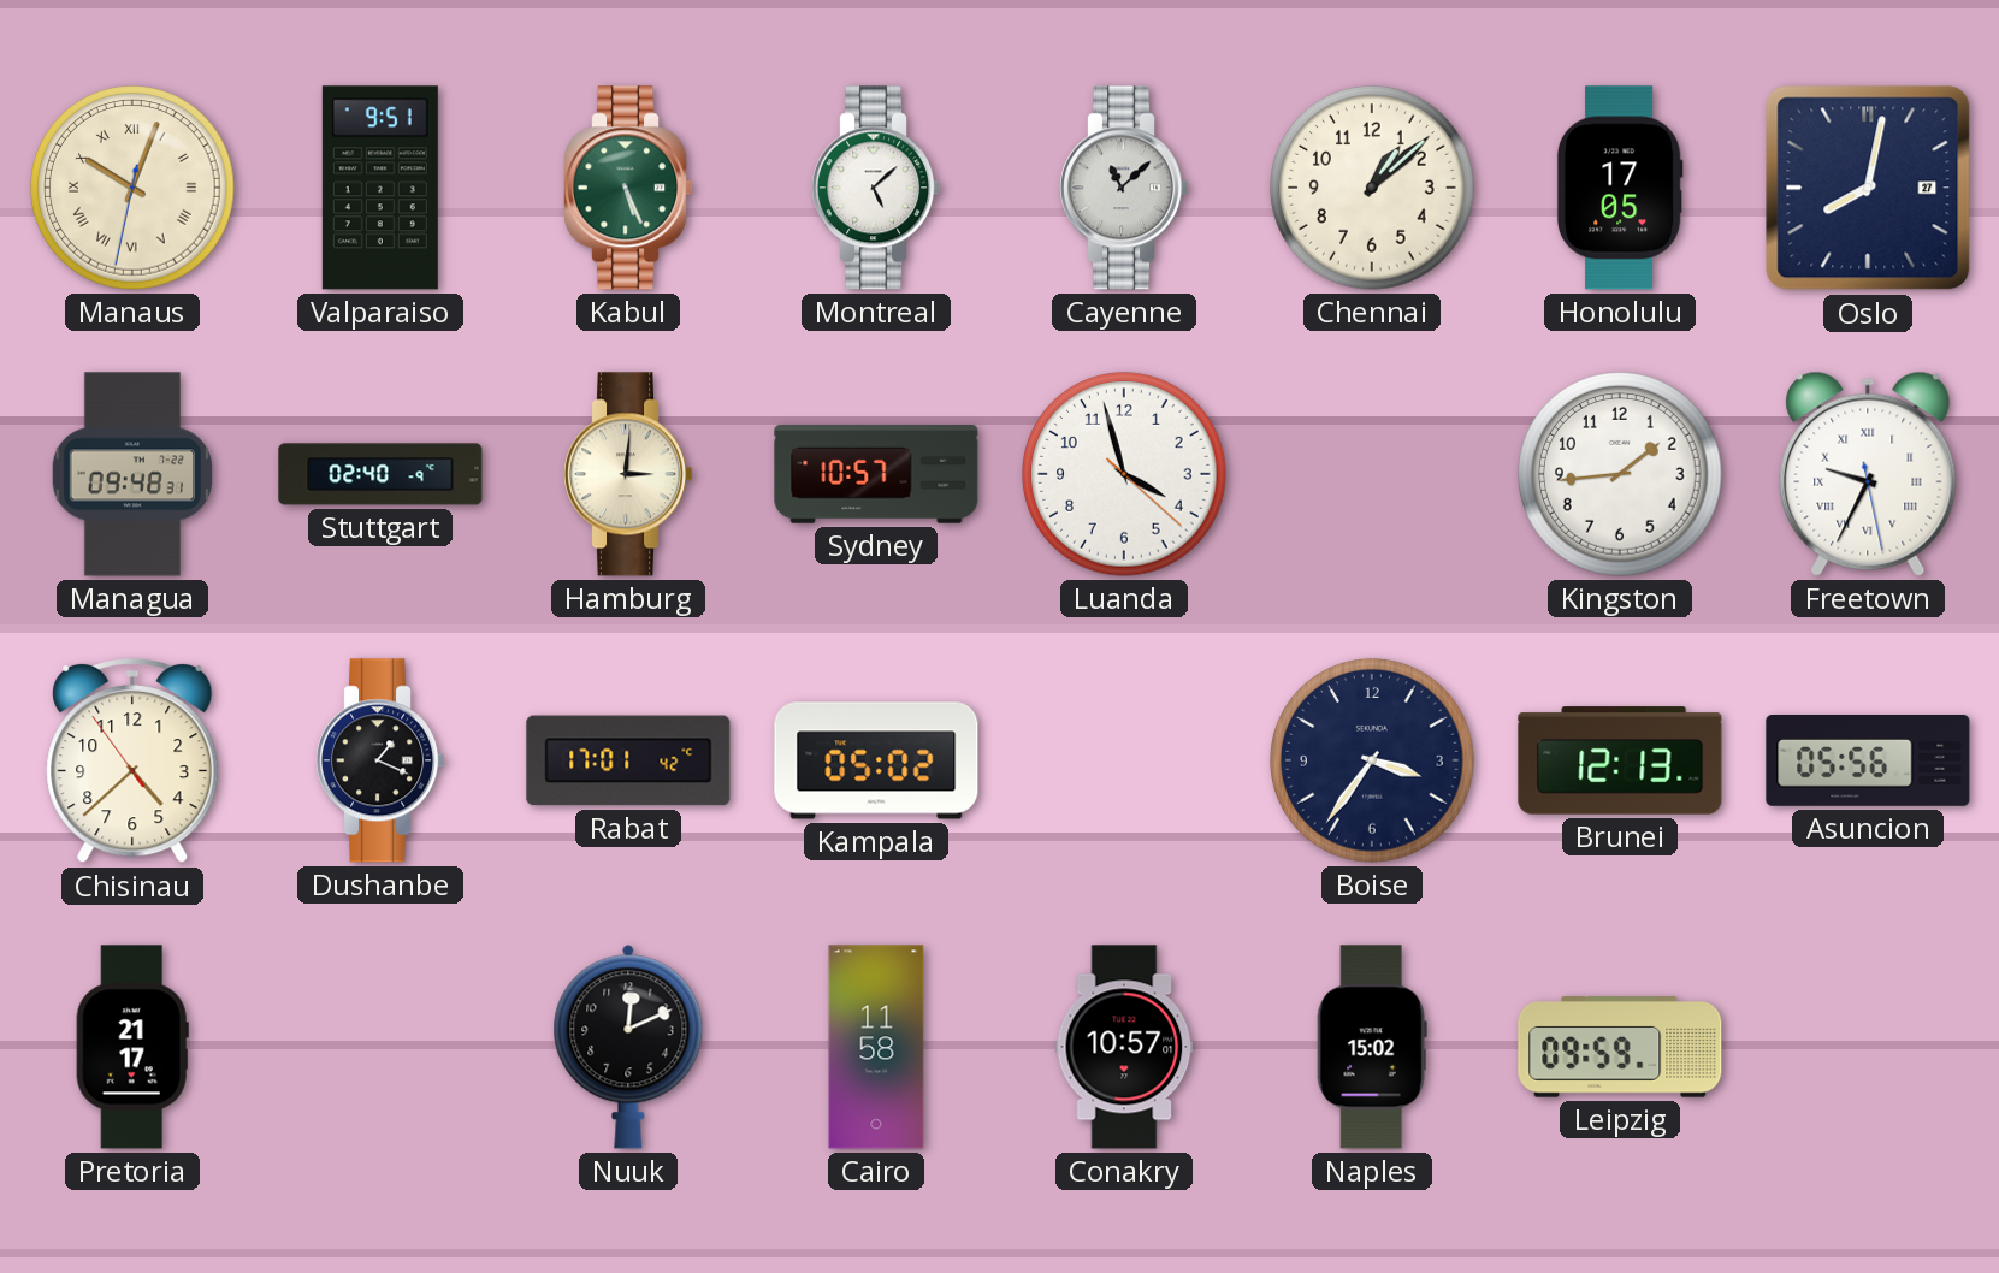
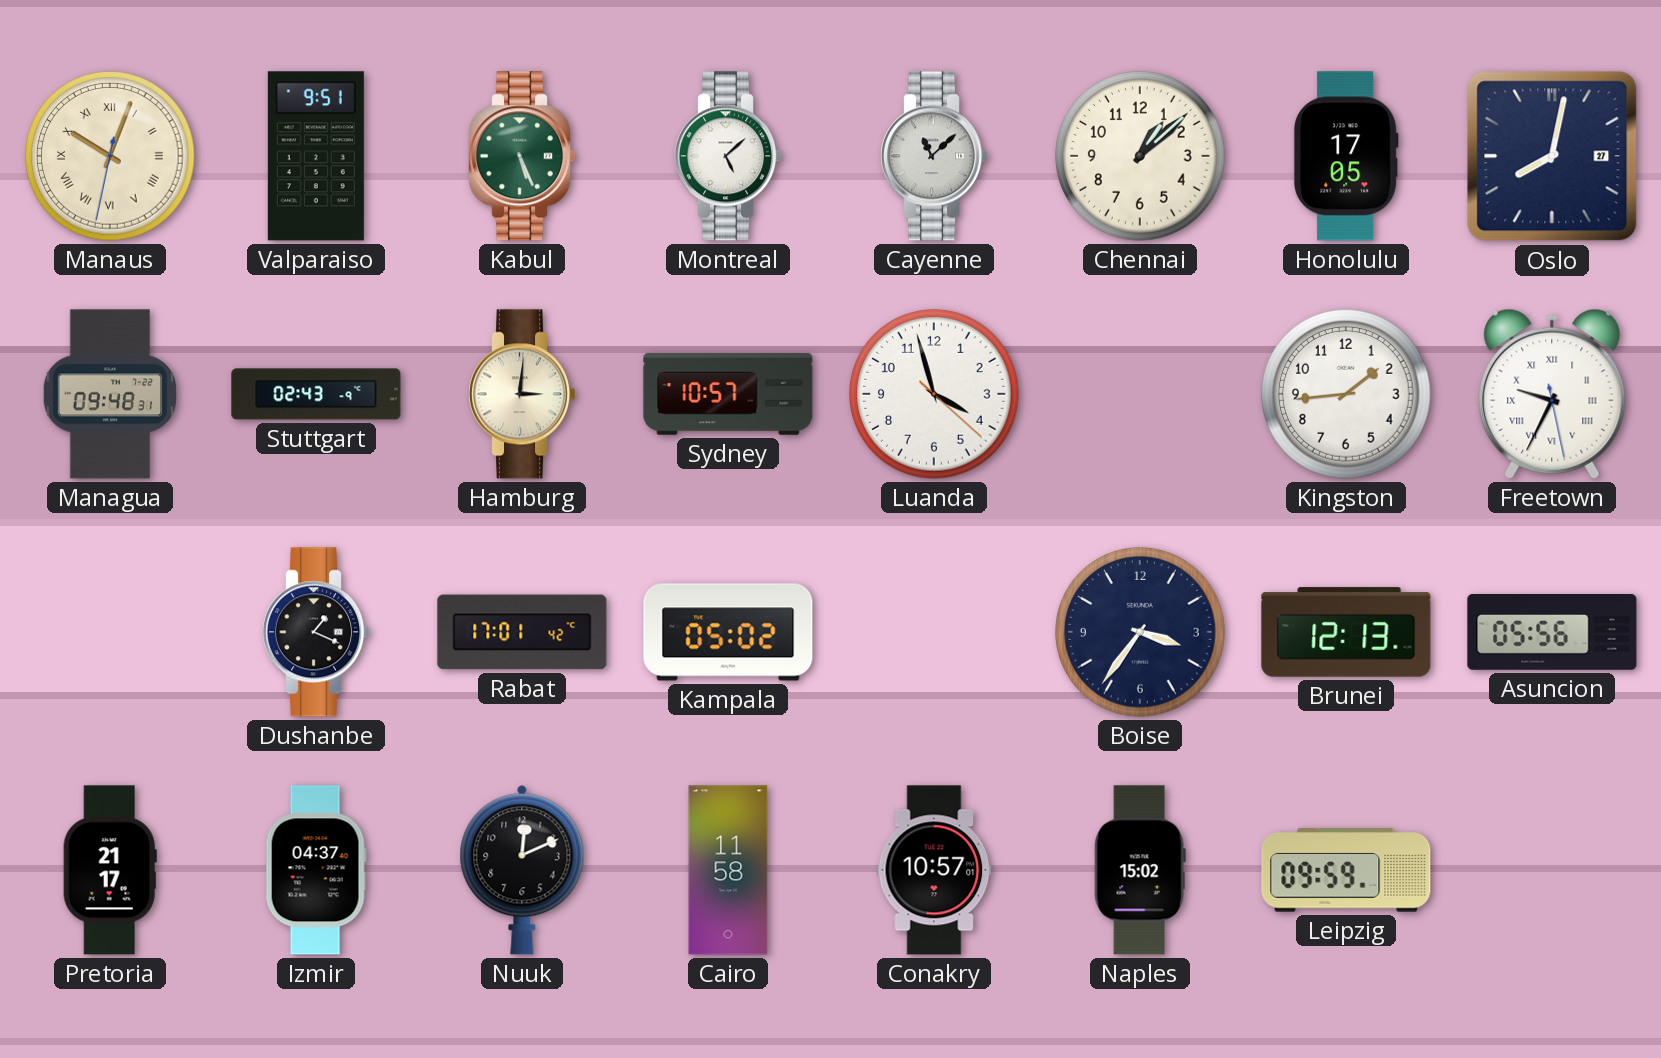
Stuttgart: 02:40 -> 02:43
Chisinau: 4:37 -> none
Izmir: none -> 04:37
